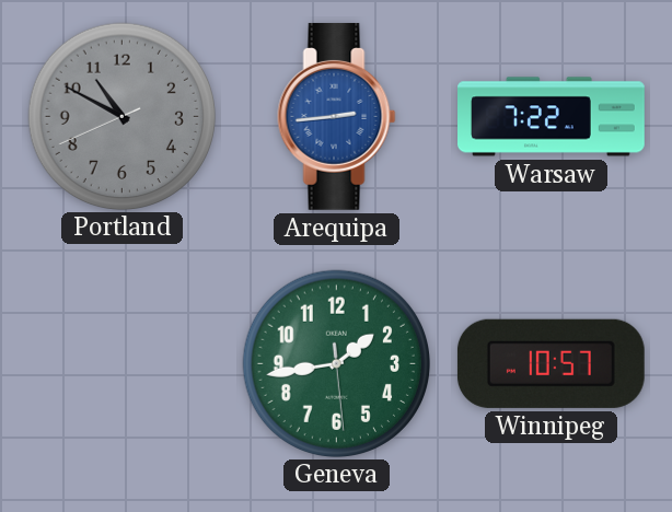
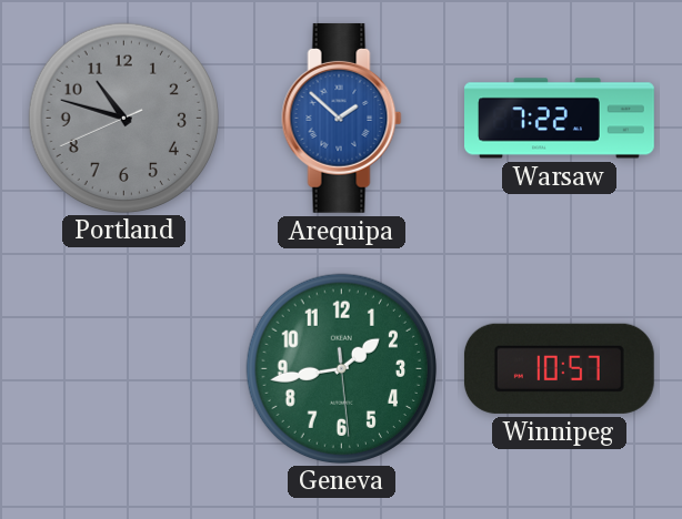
Portland: 10:49 -> 10:47
Arequipa: 2:44 -> 1:52
